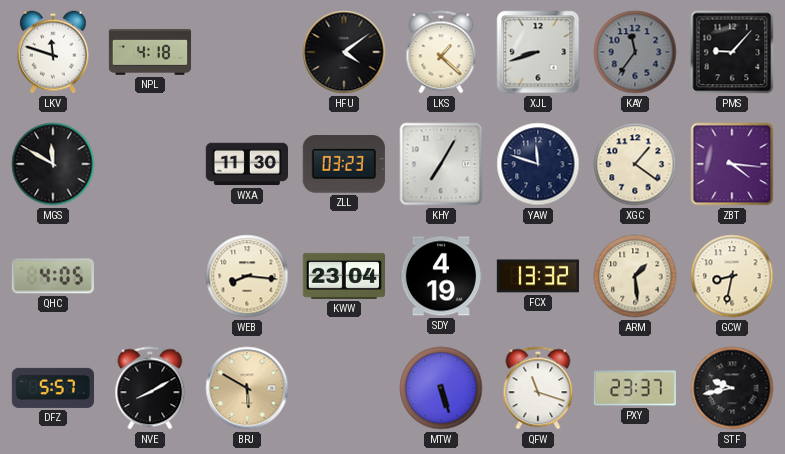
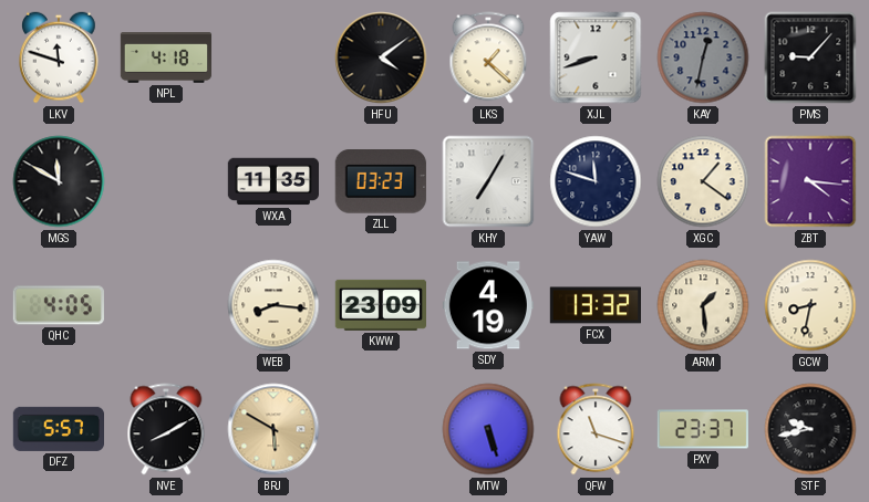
KAY: 11:36 -> 12:32
WXA: 11:30 -> 11:35
KWW: 23:04 -> 23:09
